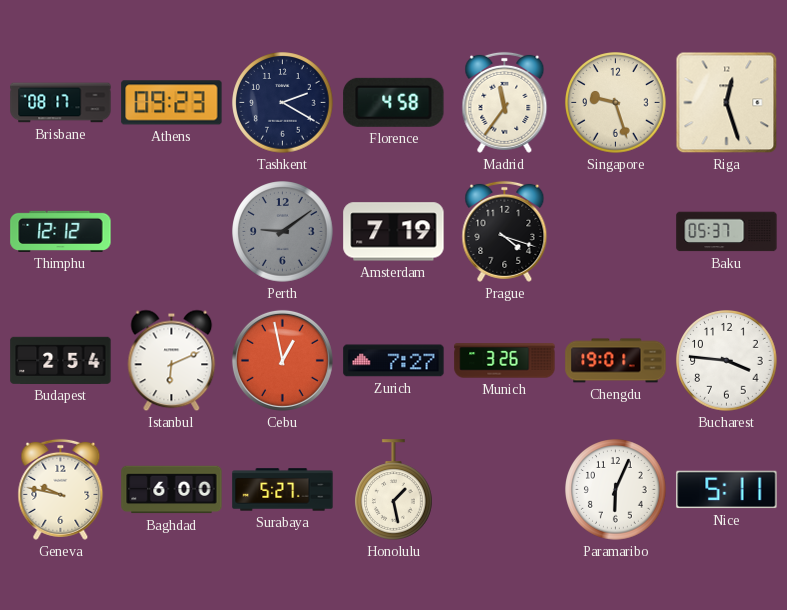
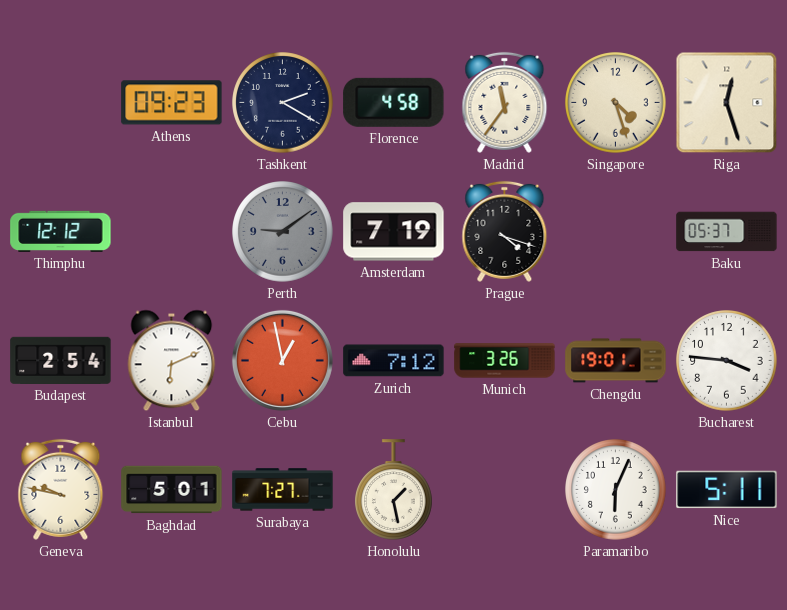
Brisbane: 08:17 -> none
Singapore: 9:27 -> 4:27
Zurich: 7:27 -> 7:12
Baghdad: 6:00 -> 5:01
Surabaya: 5:27 -> 7:27
